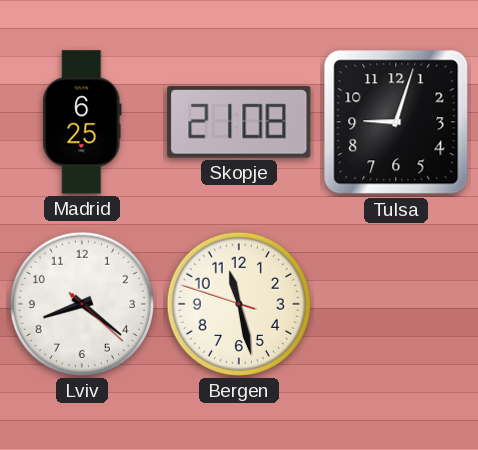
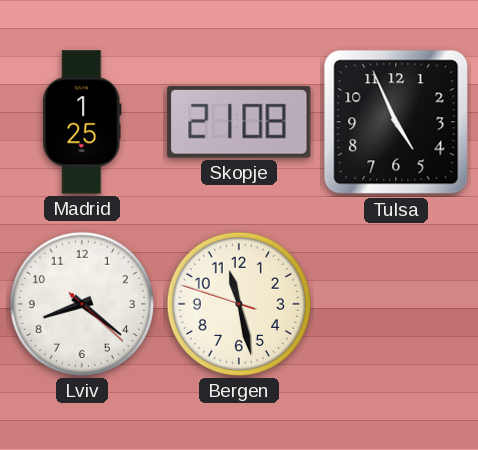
Madrid: 6:25 -> 1:25
Tulsa: 9:03 -> 4:56
